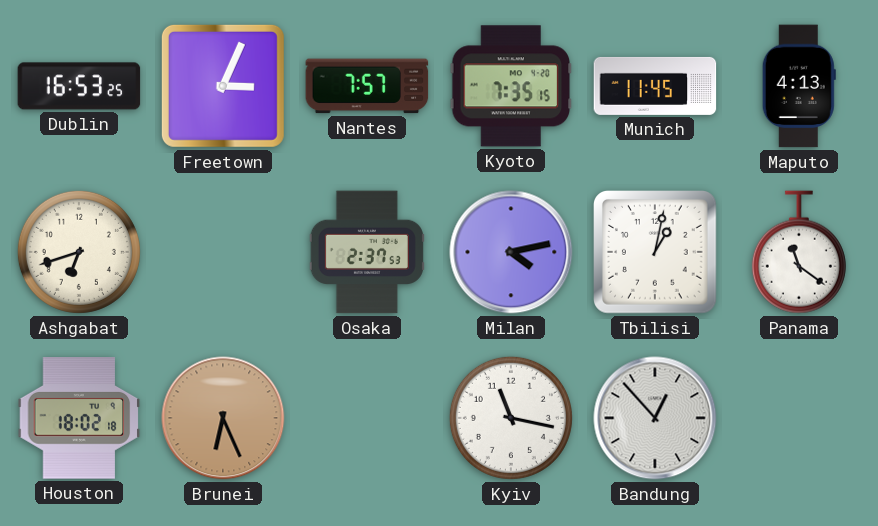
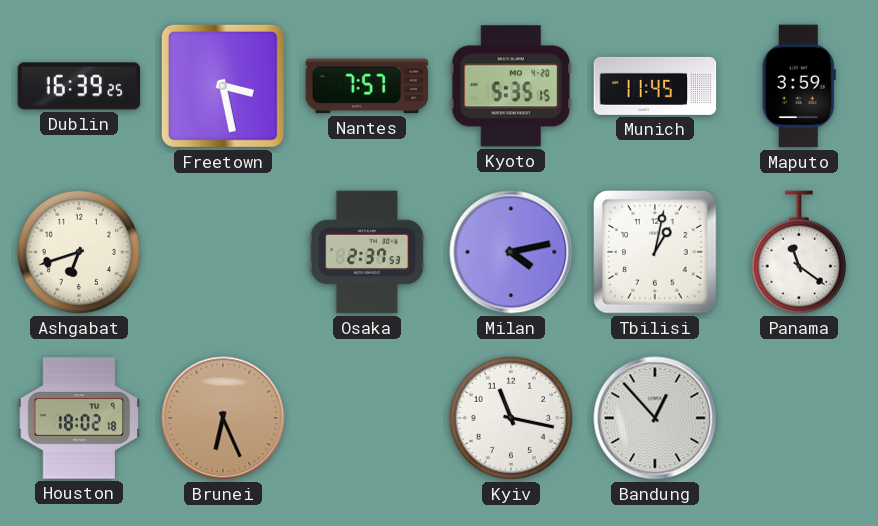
Dublin: 16:53 -> 16:39
Freetown: 3:04 -> 3:28
Kyoto: 7:35 -> 5:35
Maputo: 4:13 -> 3:59
